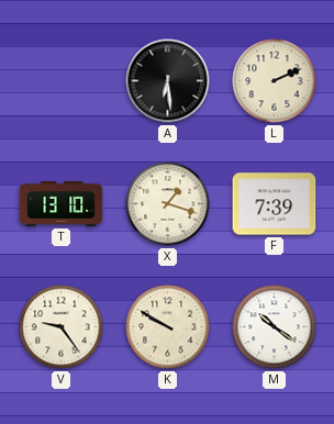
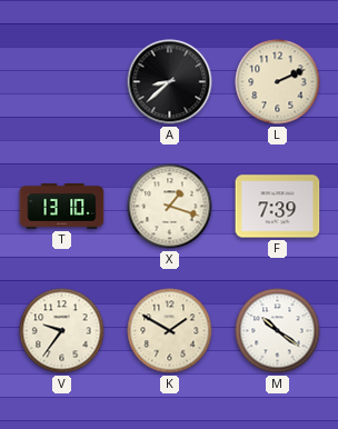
A: 6:29 -> 8:38
V: 9:24 -> 9:36
K: 9:50 -> 1:50
